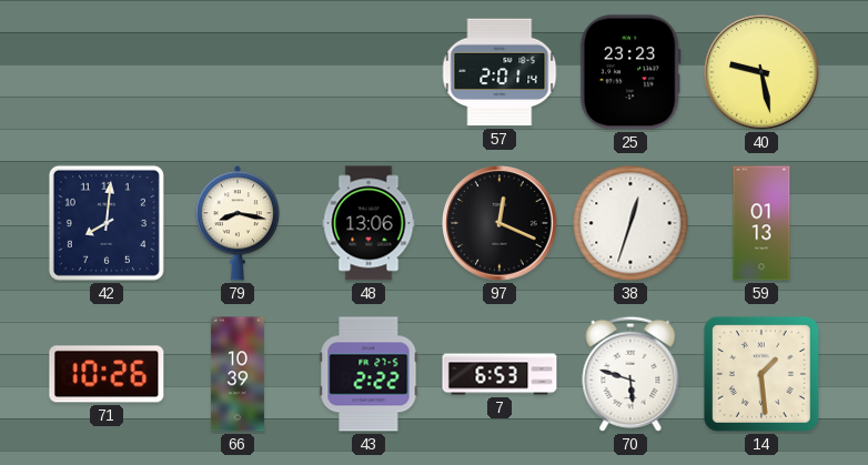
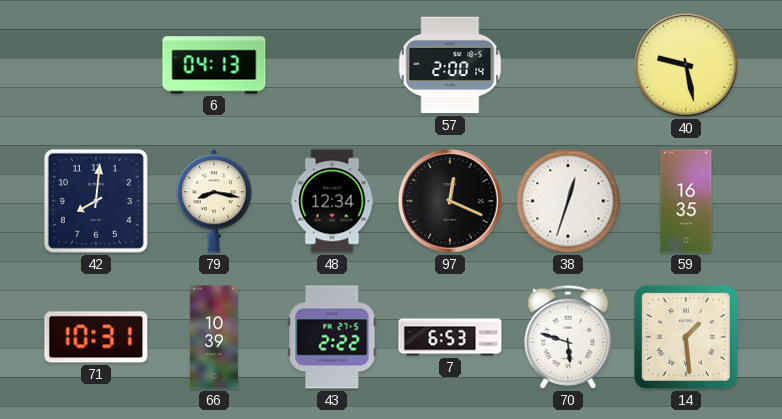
6: none -> 04:13
57: 2:01 -> 2:00
25: 23:23 -> none
48: 13:06 -> 12:34
59: 01:13 -> 16:35
71: 10:26 -> 10:31
